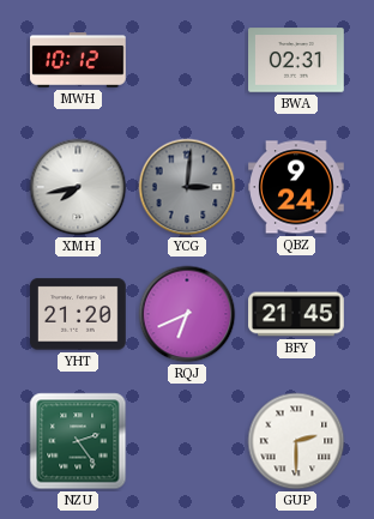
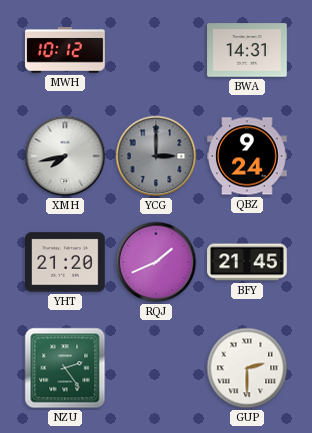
BWA: 02:31 -> 14:31
YCG: 3:01 -> 3:00
RQJ: 6:41 -> 1:41
